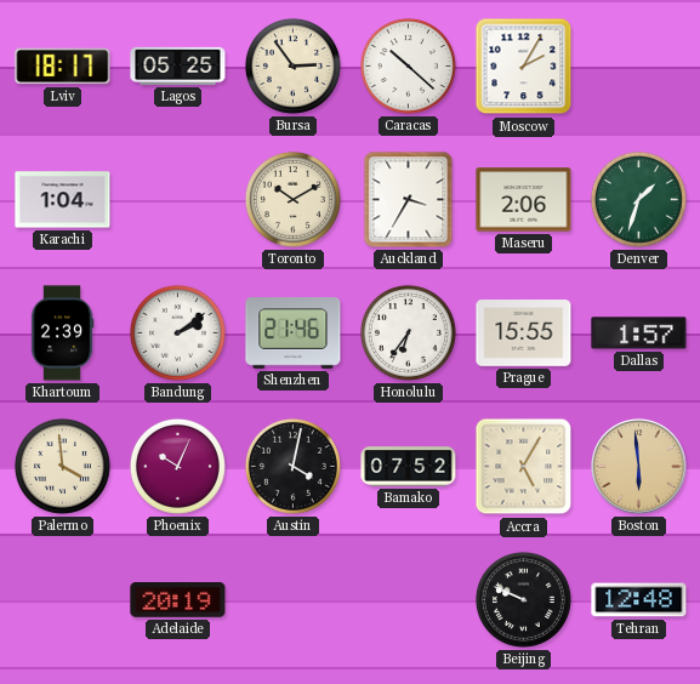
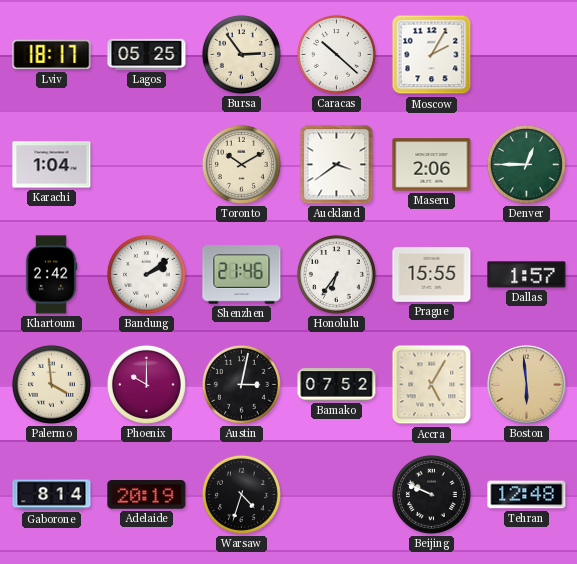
Auckland: 3:35 -> 3:39
Denver: 1:33 -> 12:45
Khartoum: 2:39 -> 2:42
Phoenix: 10:04 -> 10:00
Austin: 4:02 -> 3:02
Gaborone: none -> 8:14
Warsaw: none -> 4:33
